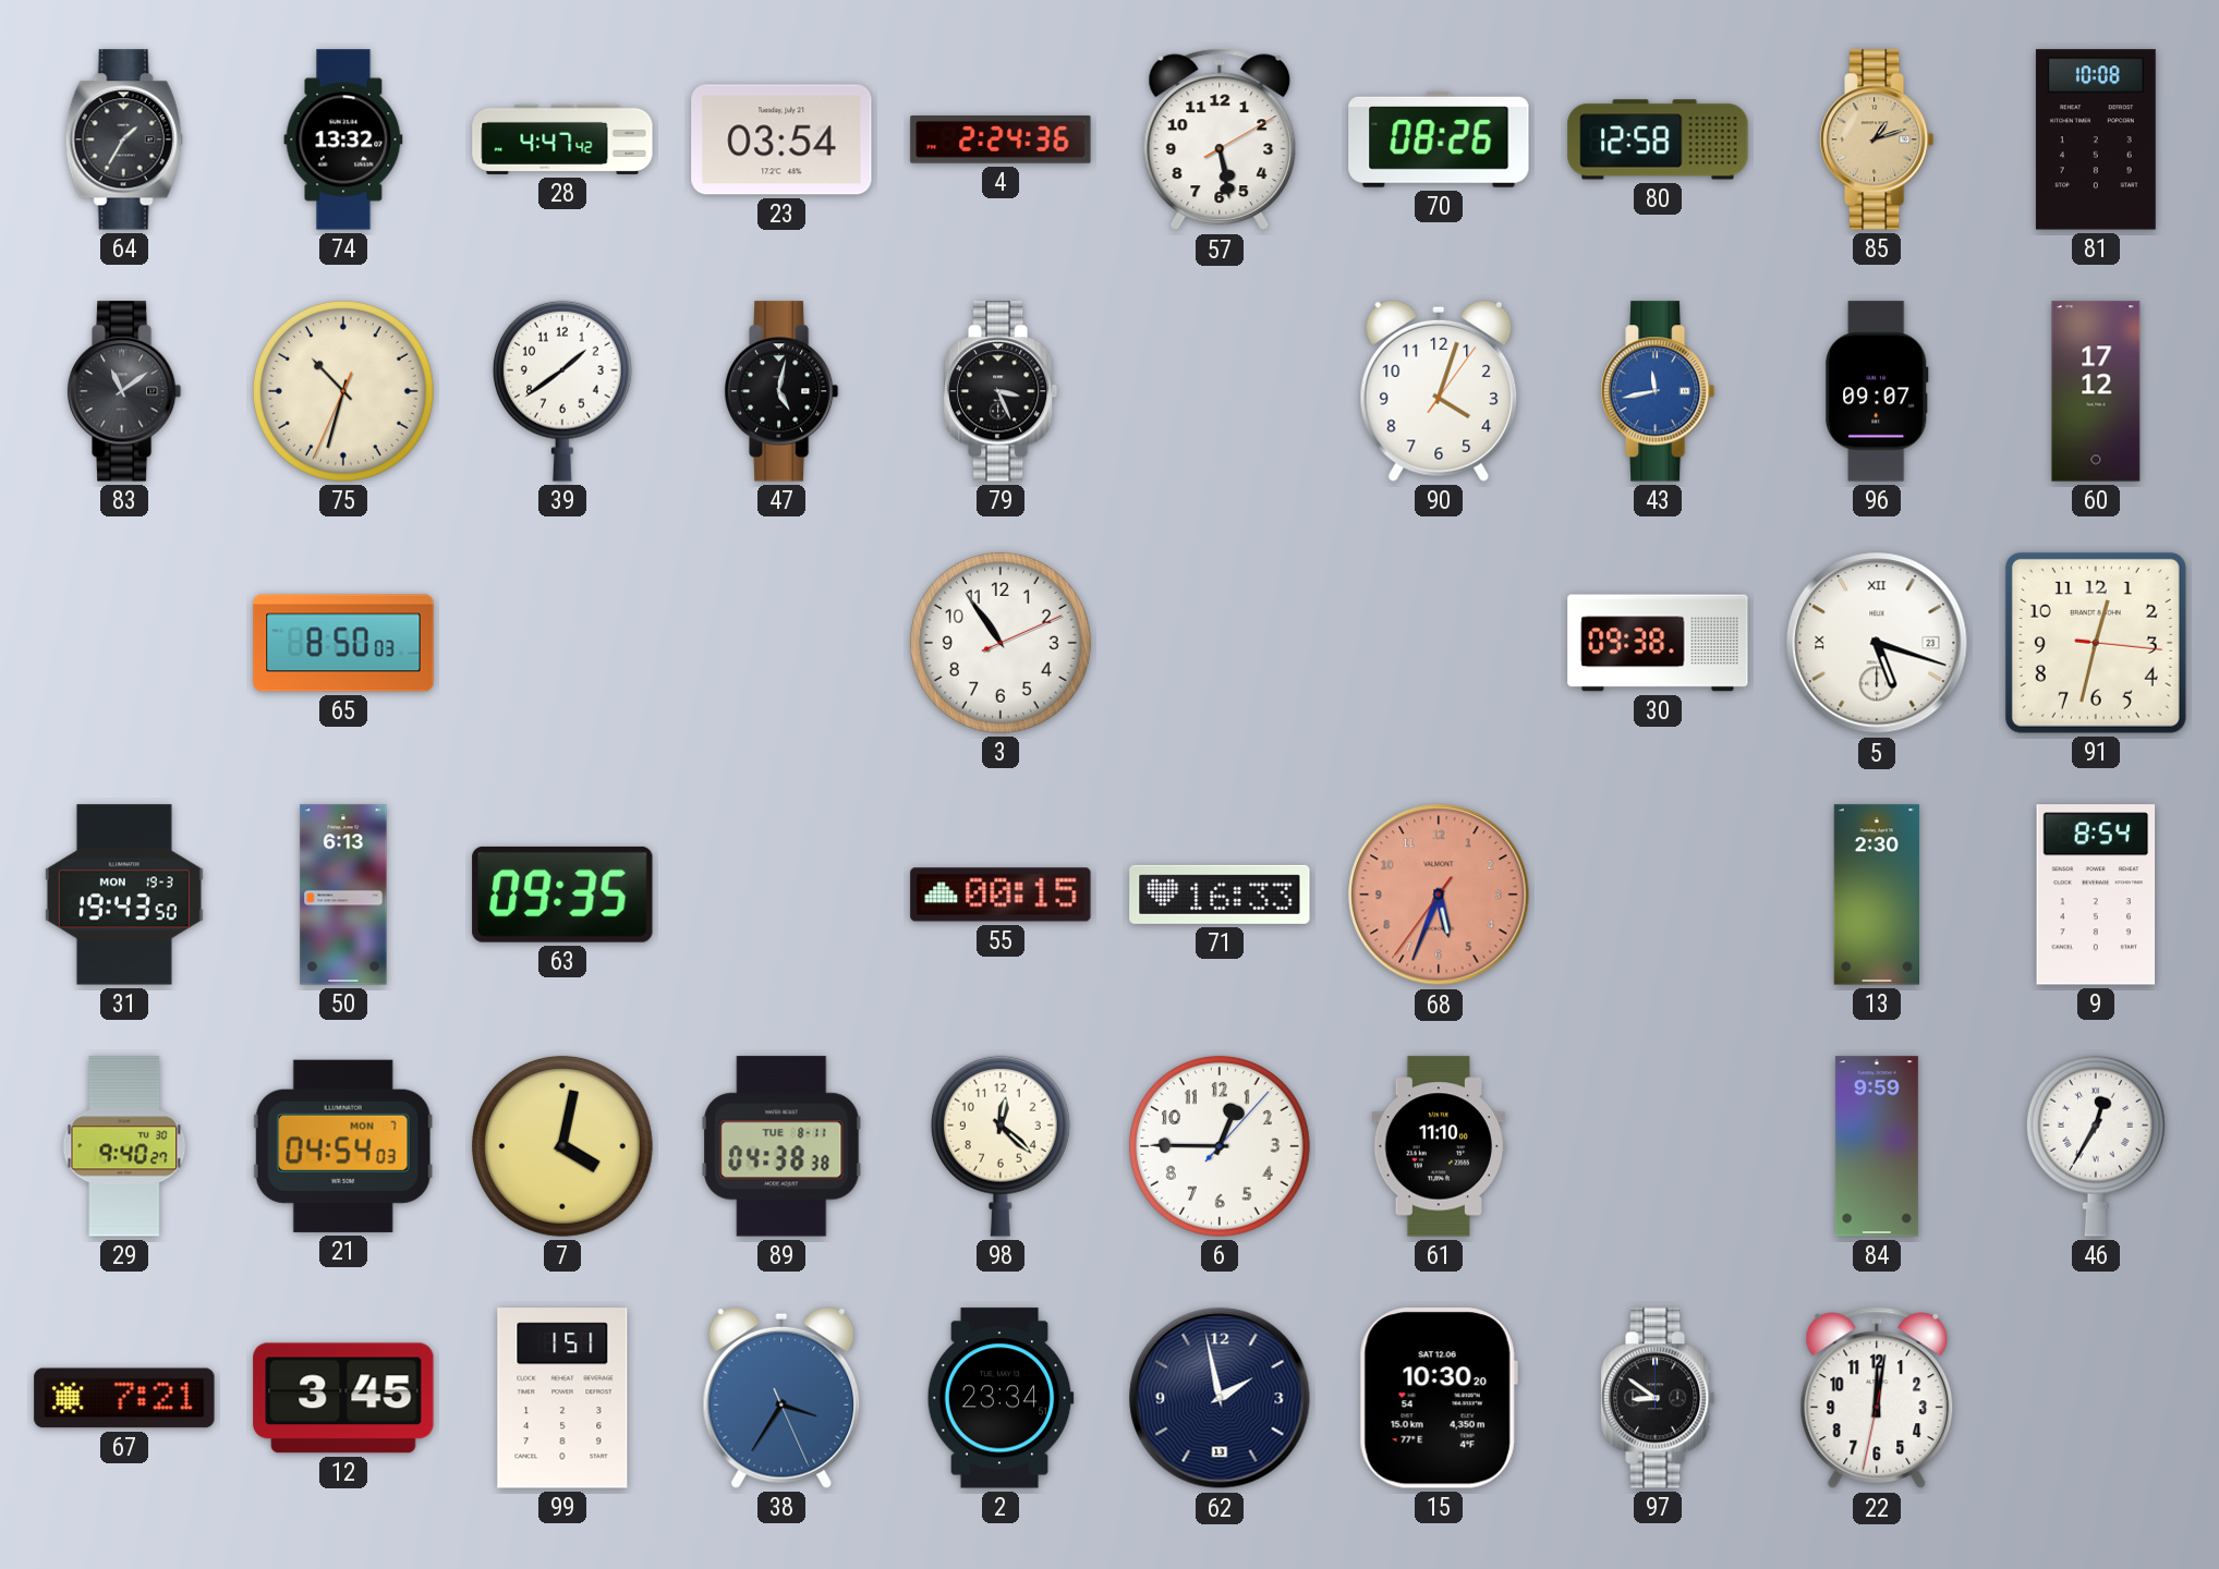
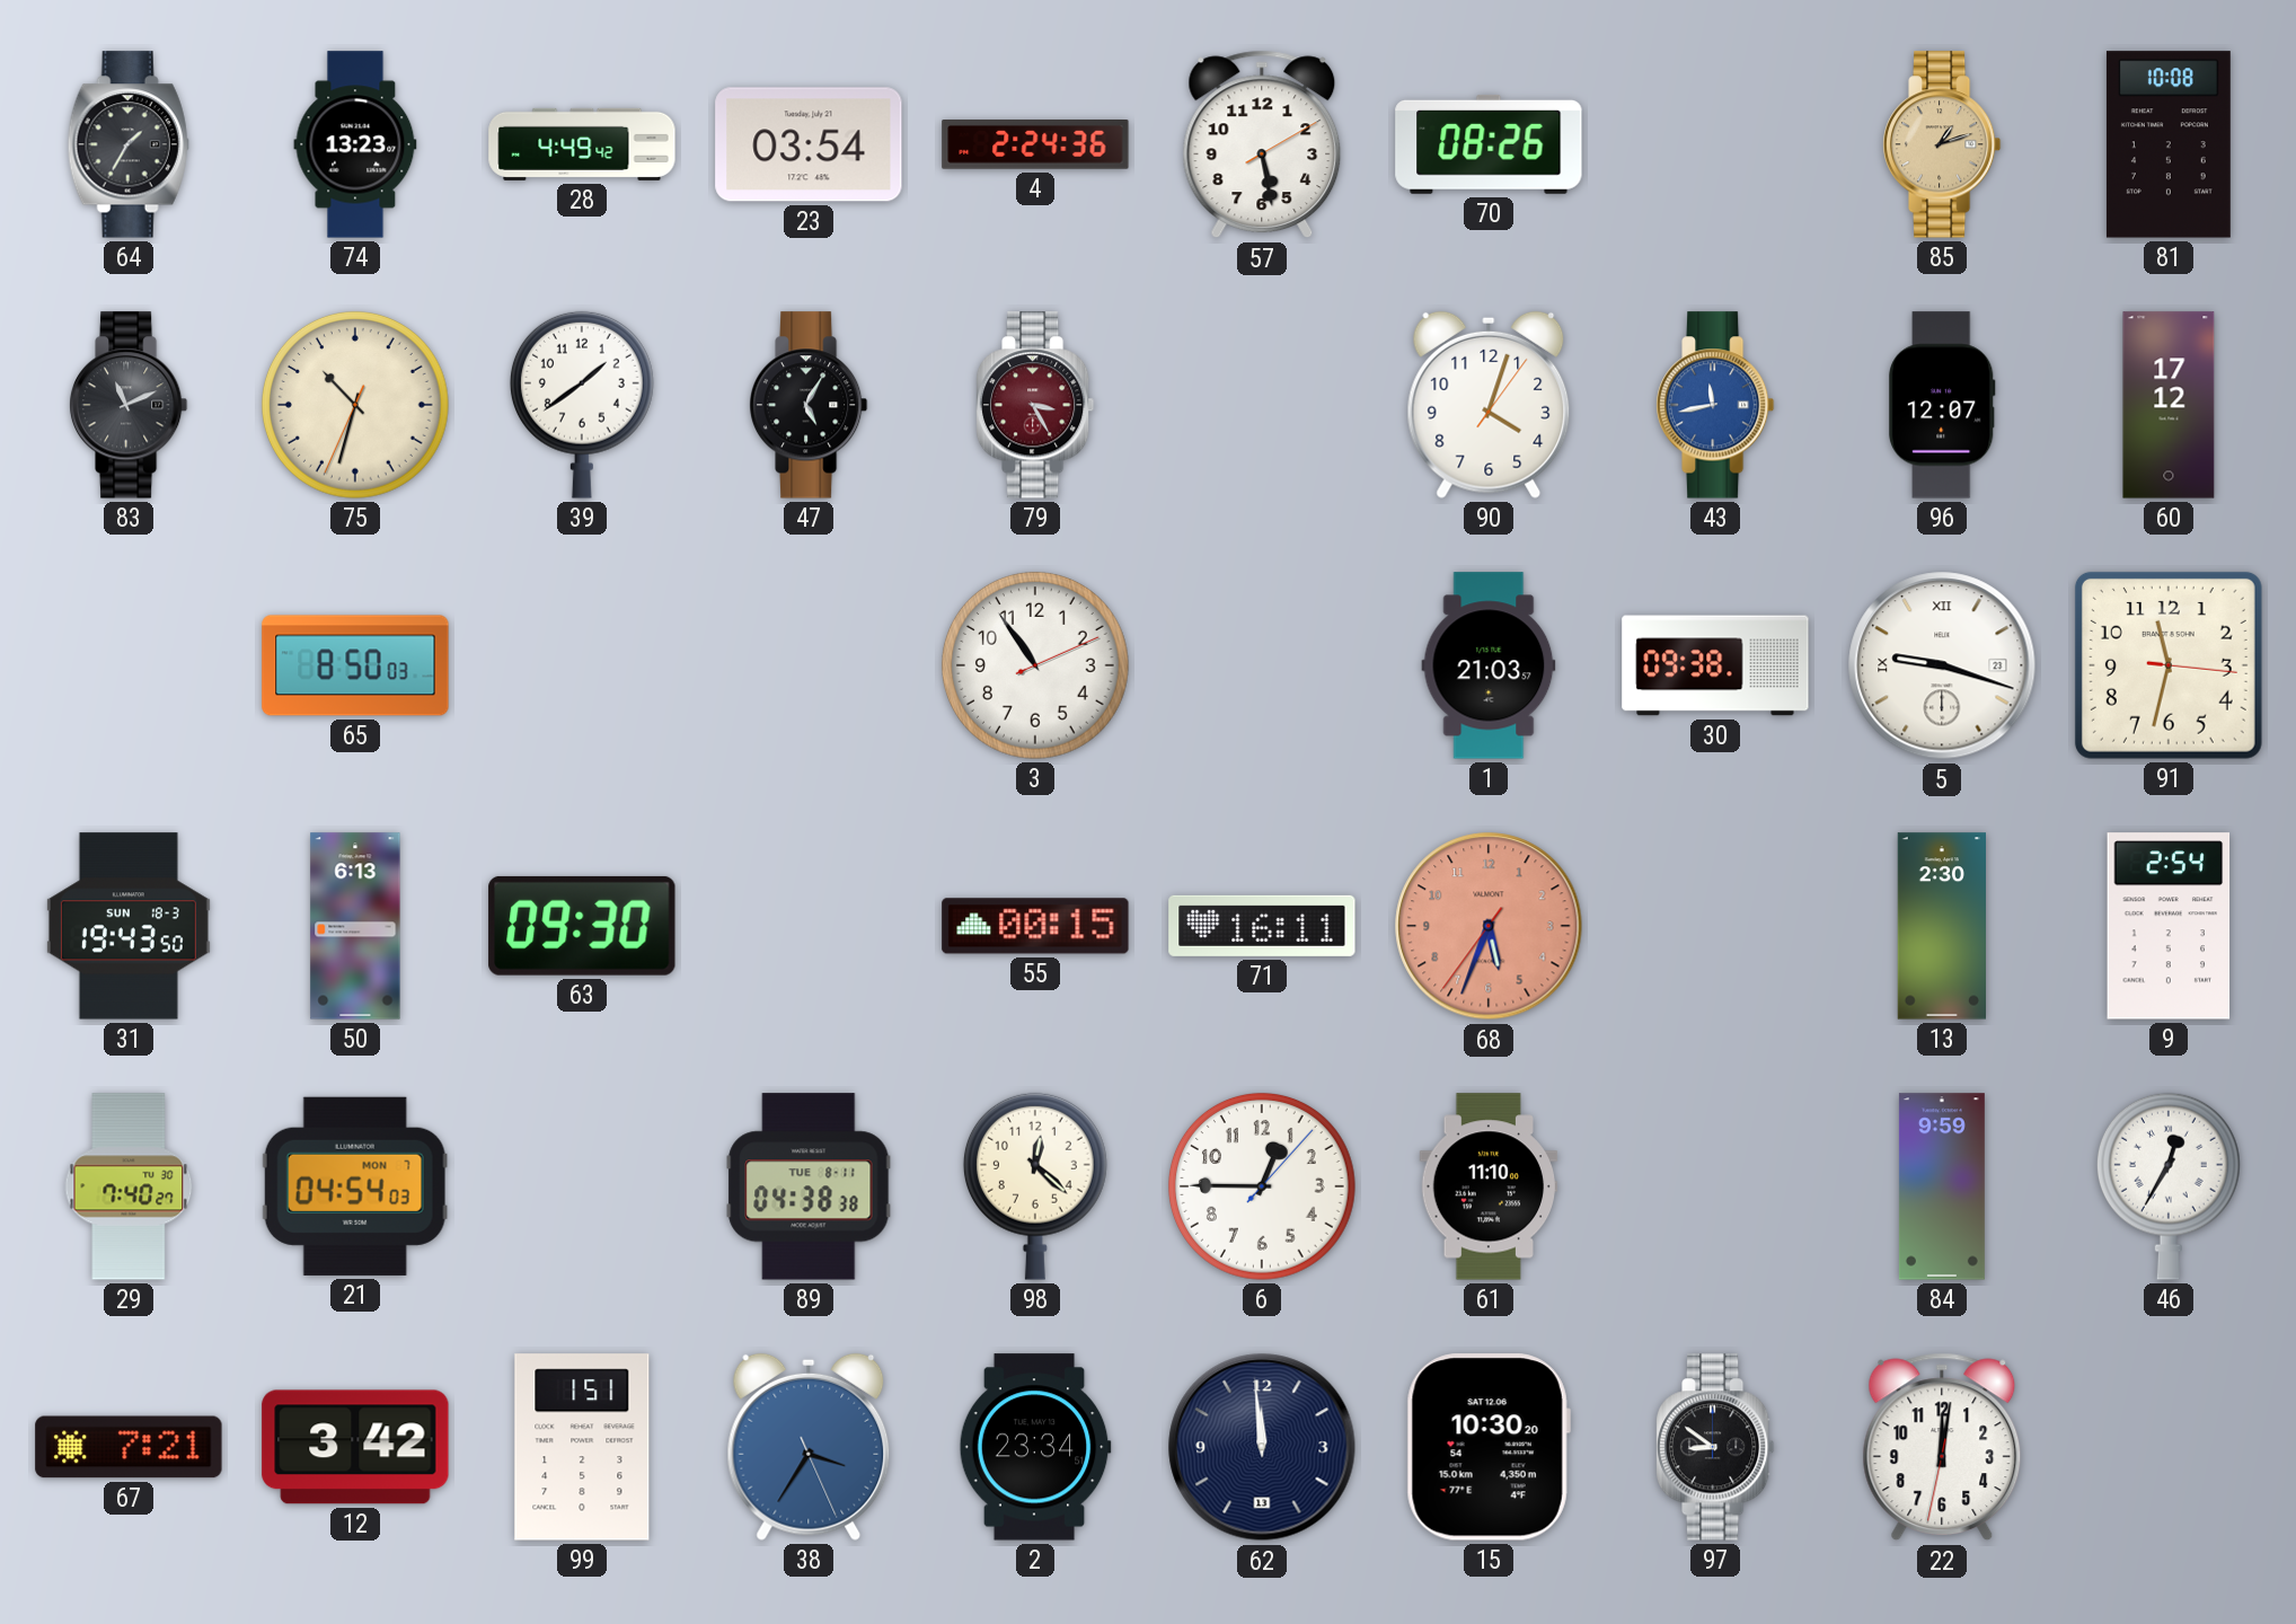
74: 13:32 -> 13:23
28: 4:47 -> 4:49
80: 12:58 -> none
83: 11:09 -> 11:11
47: 5:02 -> 5:05
79: 3:26 -> 3:25
79 dial: black -> burgundy
96: 09:07 -> 12:07
1: none -> 21:03
5: 5:18 -> 9:18
91: 12:32 -> 11:32
31 date: MON 19-3 -> SUN 18-3
63: 09:35 -> 09:30
71: 16:33 -> 16:11
9: 8:54 -> 2:54
29: 9:40 -> 7:40
7: 4:02 -> none
12: 3:45 -> 3:42
62: 1:58 -> 11:59
